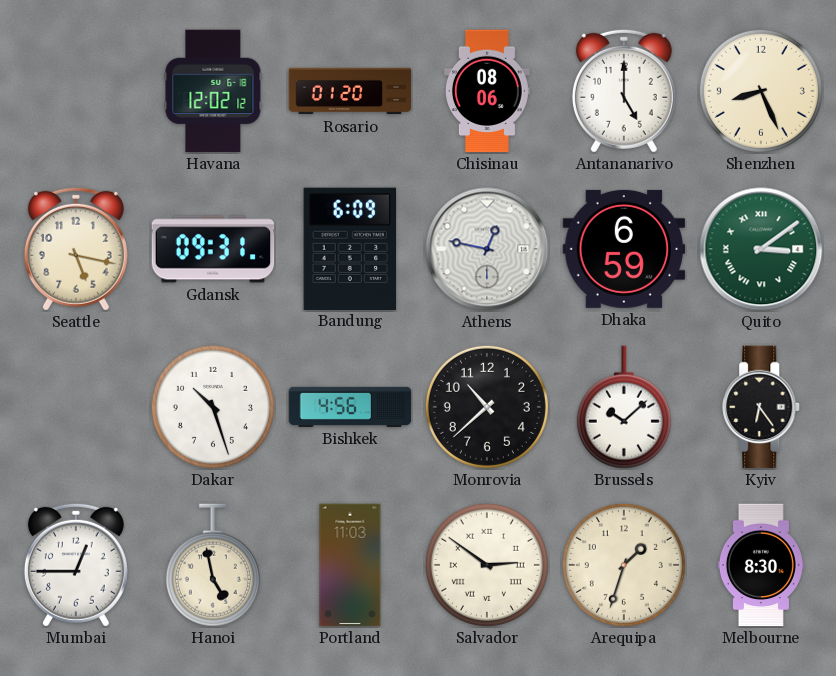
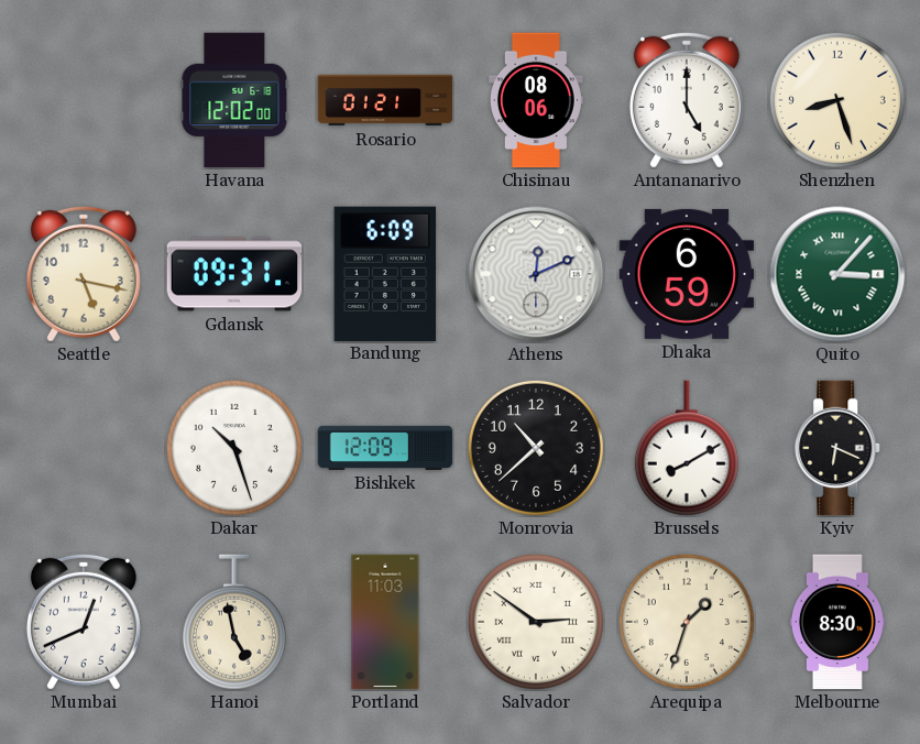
Havana: 12:02:12 -> 12:02:00
Rosario: 01:20 -> 01:21
Shenzhen: 8:26 -> 8:27
Athens: 12:47 -> 12:11
Quito: 3:09 -> 3:07
Bishkek: 4:56 -> 12:09
Brussels: 10:08 -> 8:10
Kyiv: 6:24 -> 6:19
Mumbai: 12:45 -> 12:41
